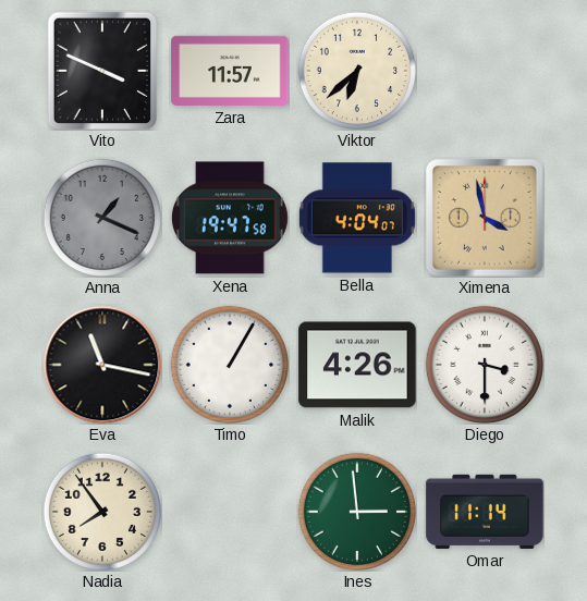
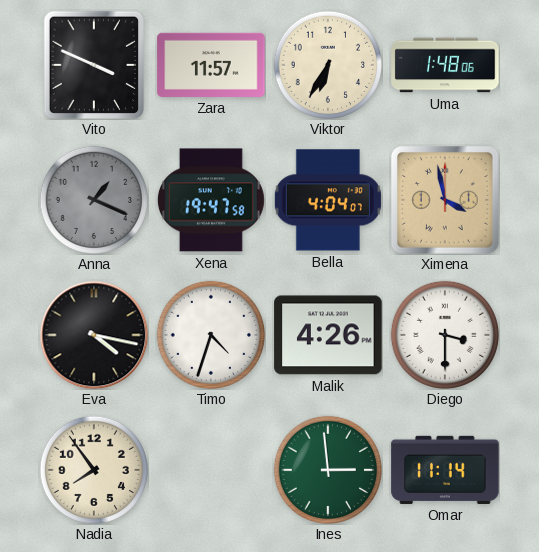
Viktor: 6:38 -> 6:35
Uma: none -> 1:48
Eva: 11:17 -> 4:17
Timo: 1:05 -> 4:33
